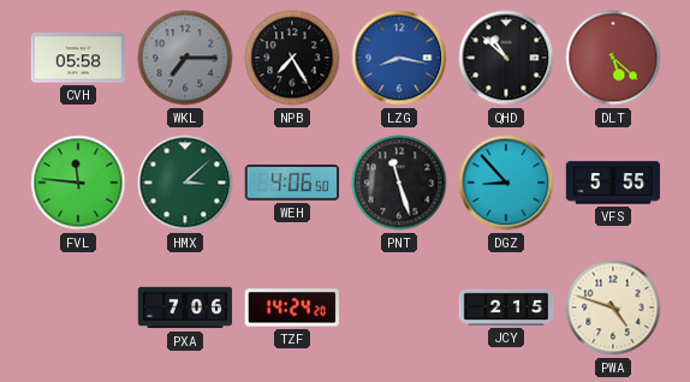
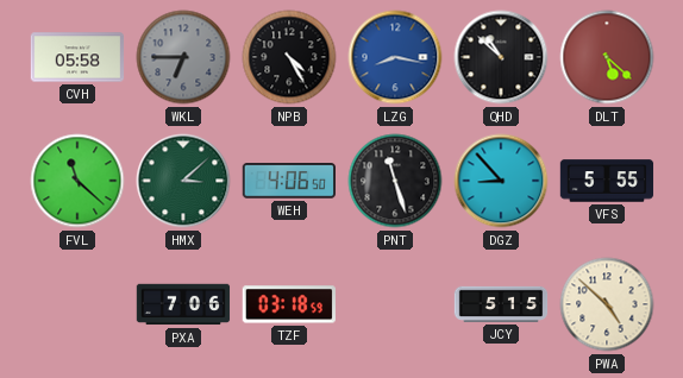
WKL: 7:15 -> 6:45
NPB: 7:25 -> 4:25
FVL: 11:46 -> 11:22
TZF: 14:24 -> 03:18
JCY: 2:15 -> 5:15
PWA: 4:48 -> 4:52
